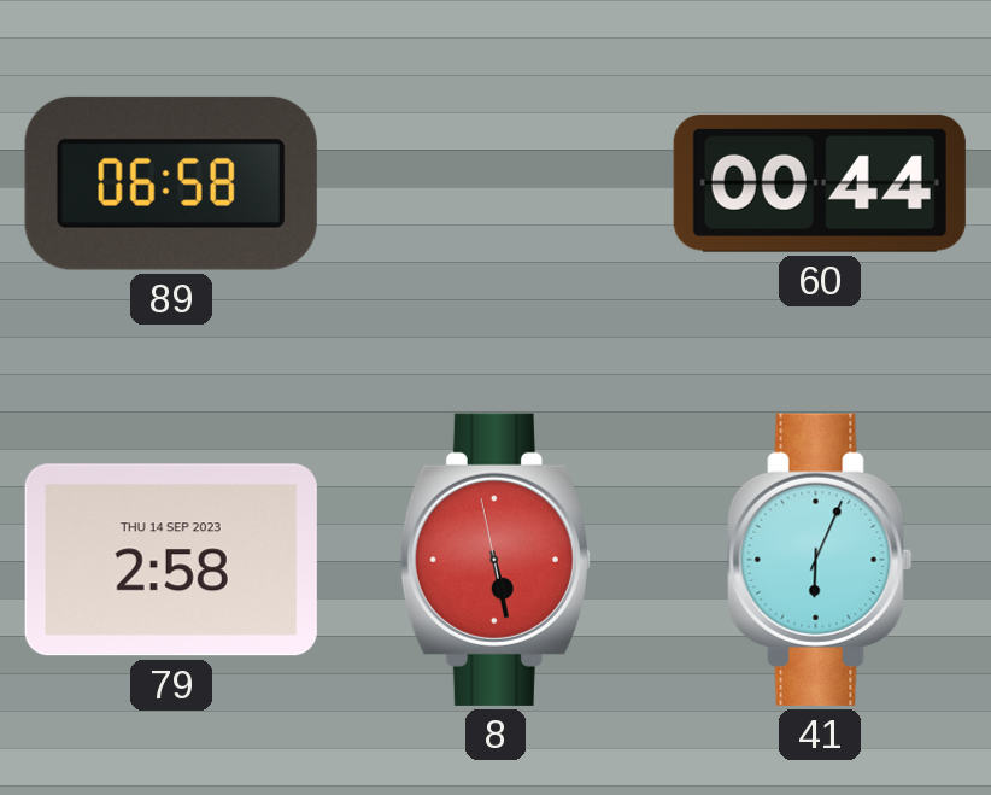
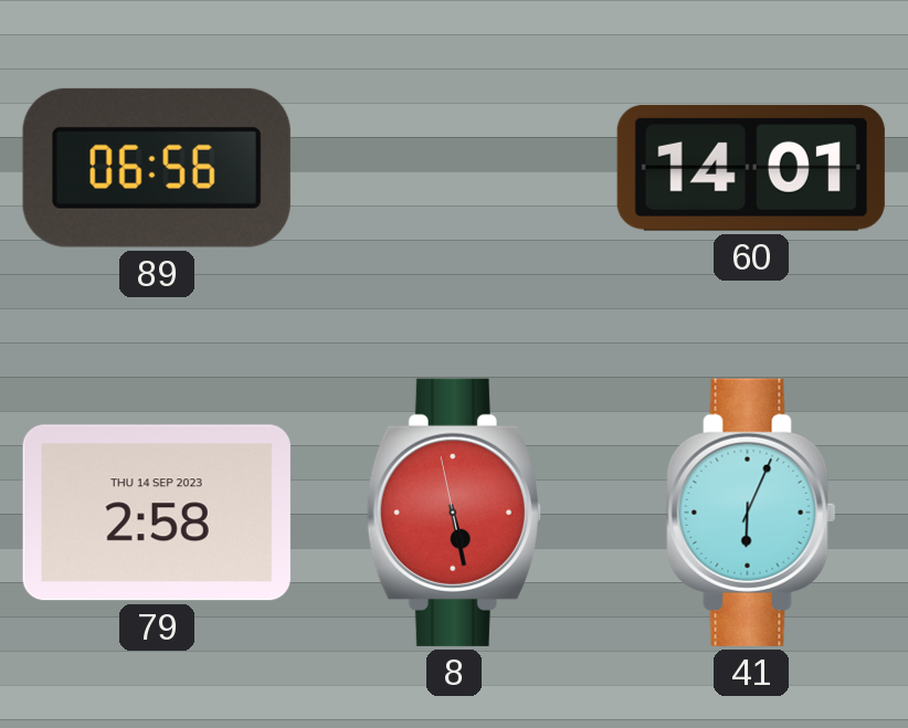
89: 06:58 -> 06:56
60: 00:44 -> 14:01
